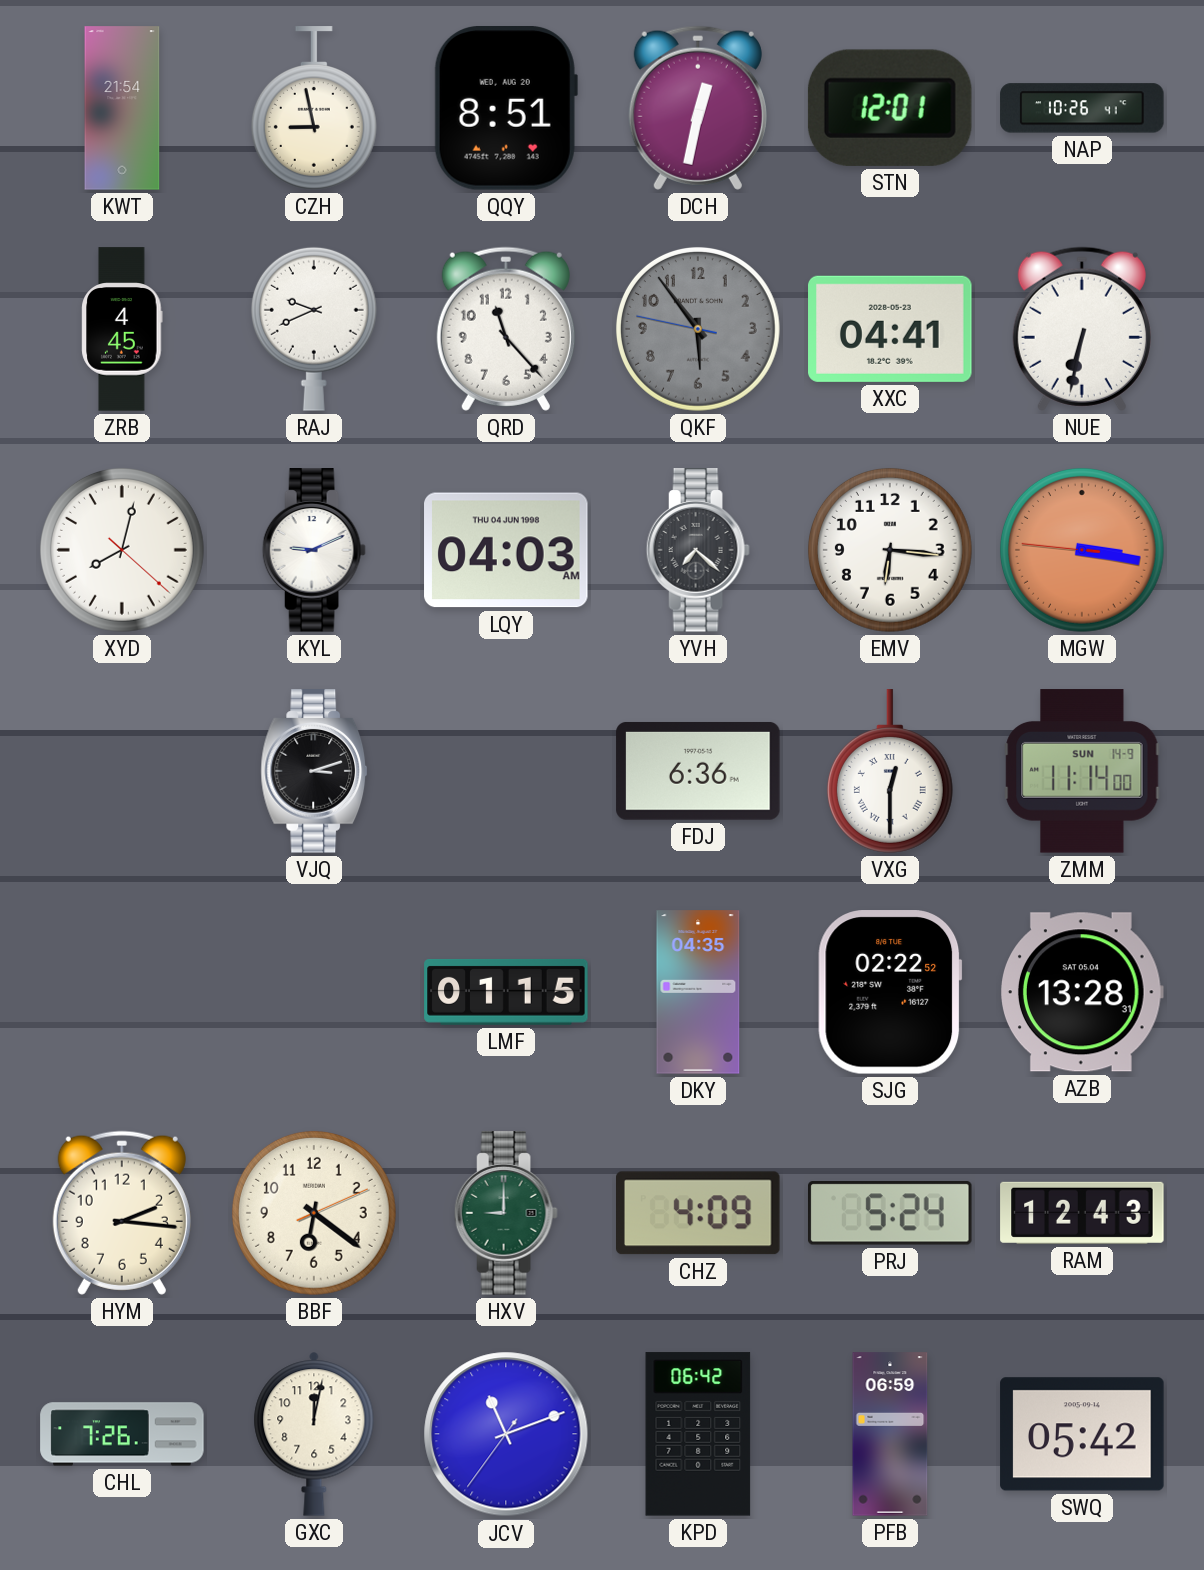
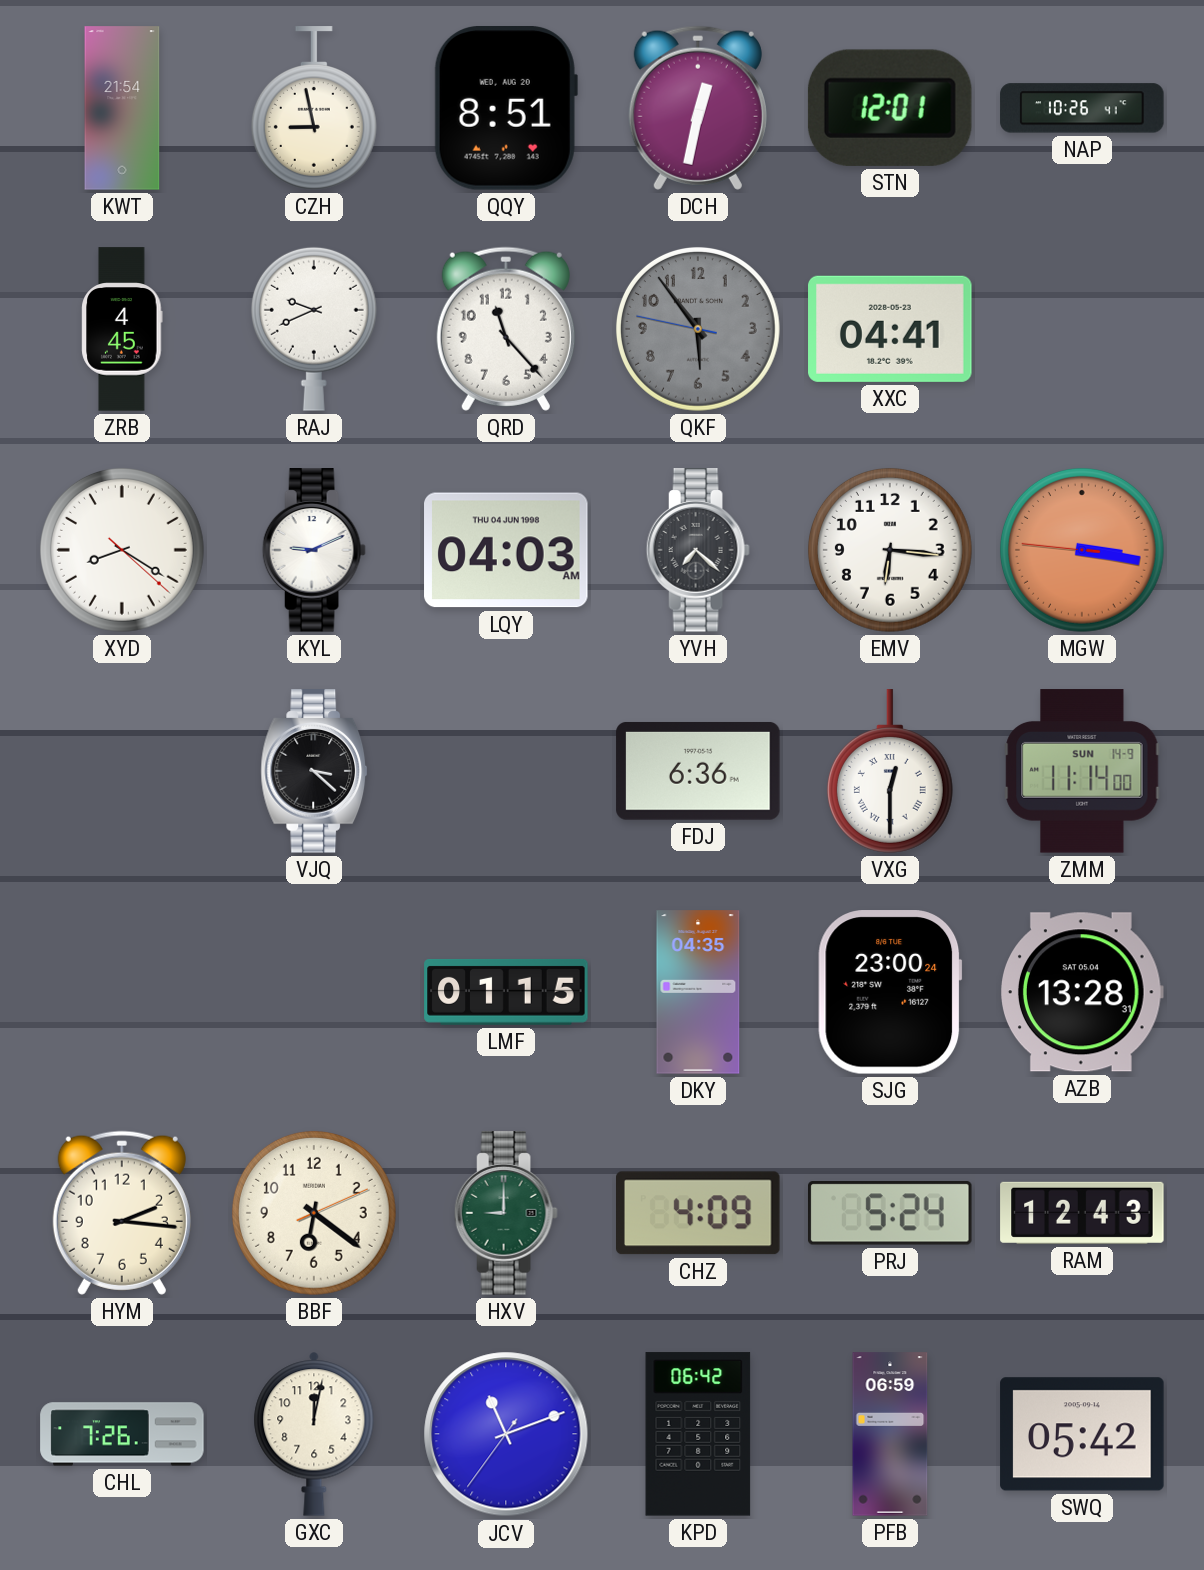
NUE: 6:32 -> none
XYD: 8:02 -> 8:20
VJQ: 3:12 -> 3:22
SJG: 02:22 -> 23:00
